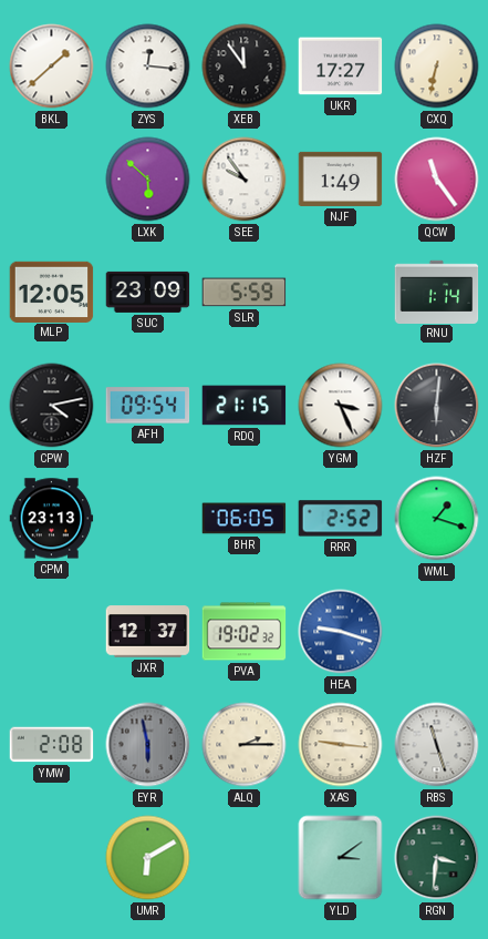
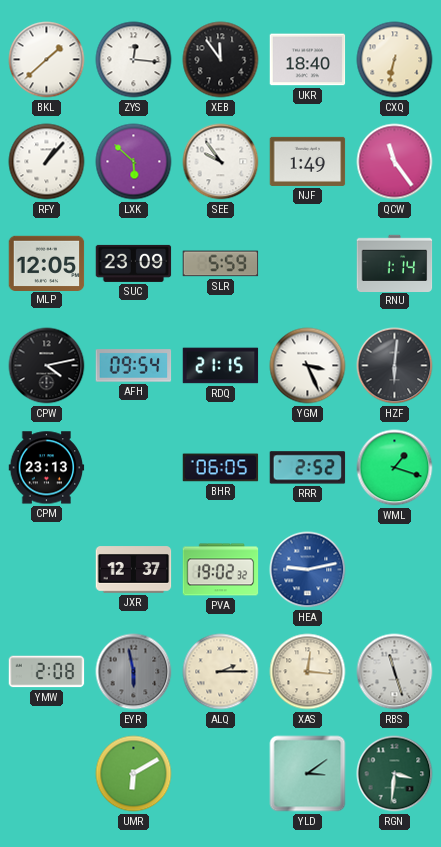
UKR: 17:27 -> 18:40
RFY: none -> 1:07
HEA: 9:18 -> 9:13
XAS: 9:16 -> 12:16
